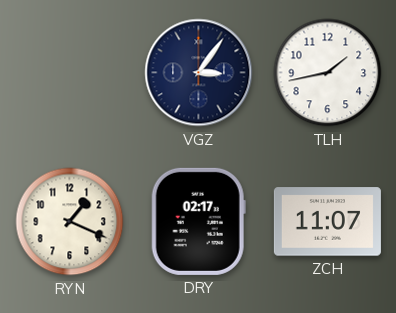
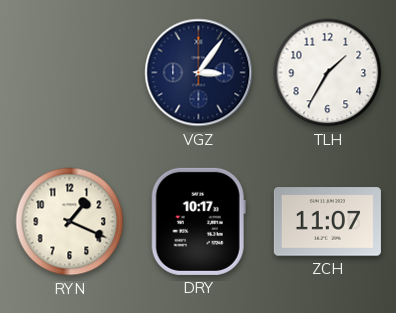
TLH: 1:43 -> 1:35
DRY: 02:17 -> 10:17
